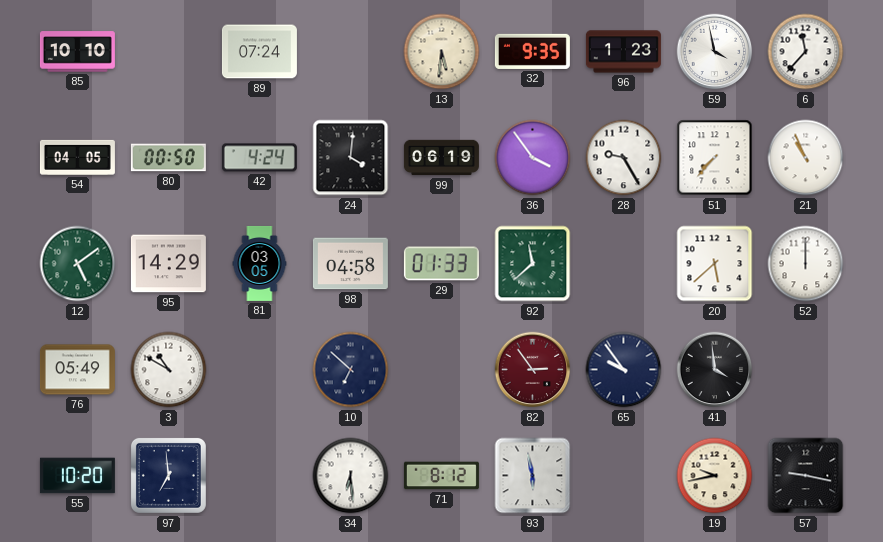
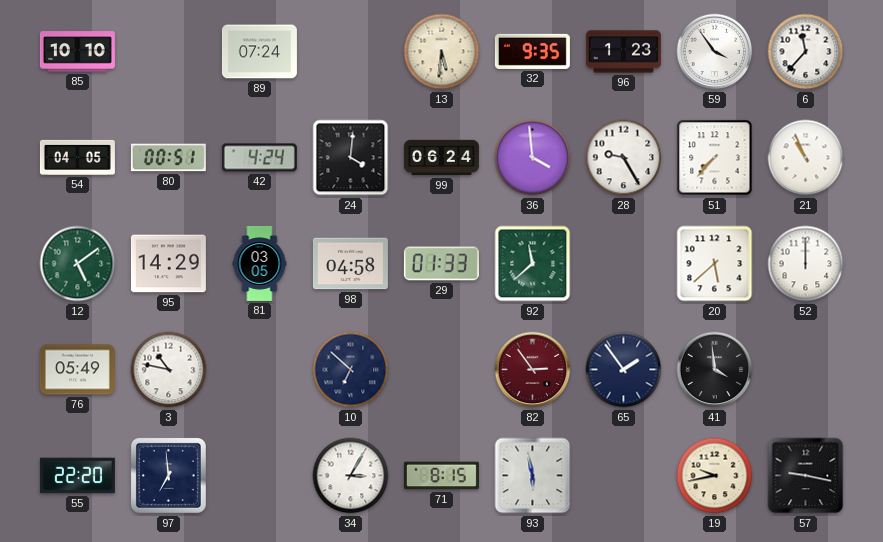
59: 3:58 -> 3:54
80: 00:50 -> 00:51
99: 06:19 -> 06:24
36: 3:54 -> 3:59
3: 10:50 -> 10:47
65: 9:54 -> 1:54
55: 10:20 -> 22:20
34: 6:29 -> 3:05
71: 8:12 -> 8:15
